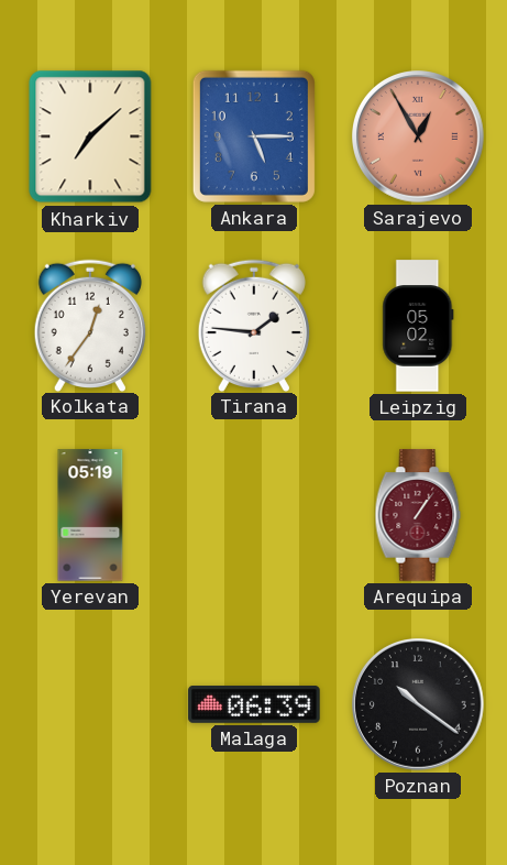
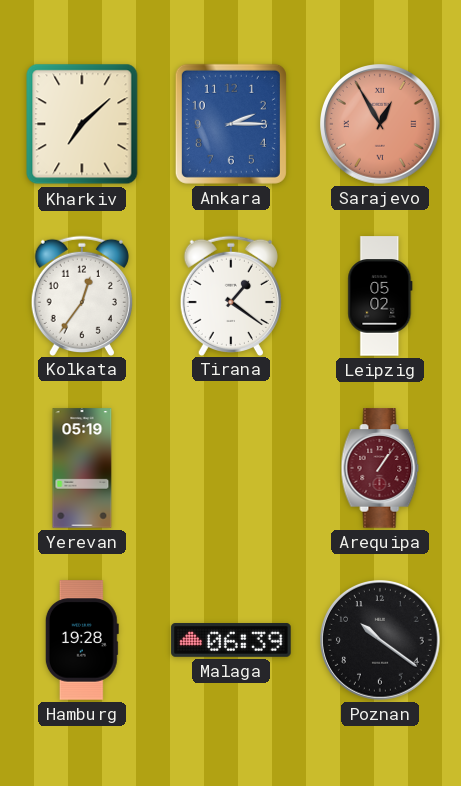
Ankara: 5:15 -> 2:15
Tirana: 1:46 -> 1:21
Hamburg: none -> 19:28
